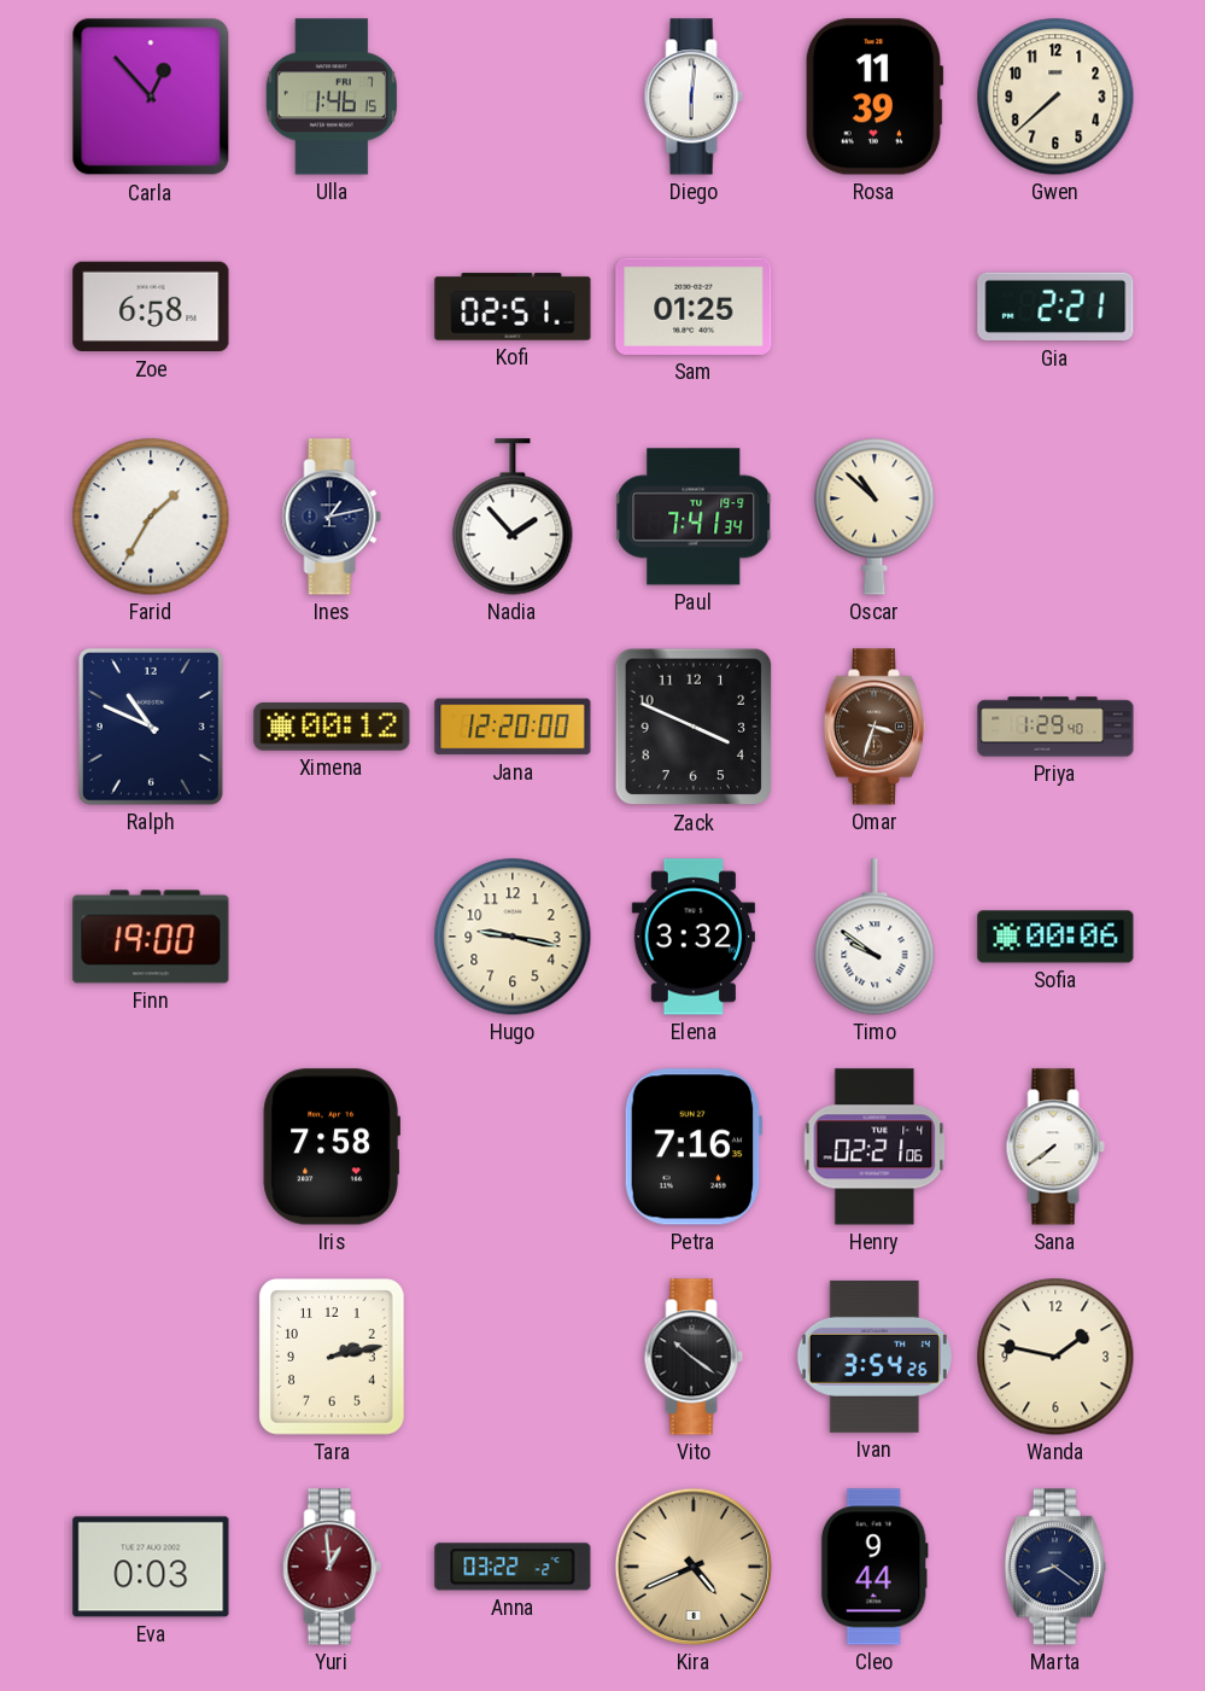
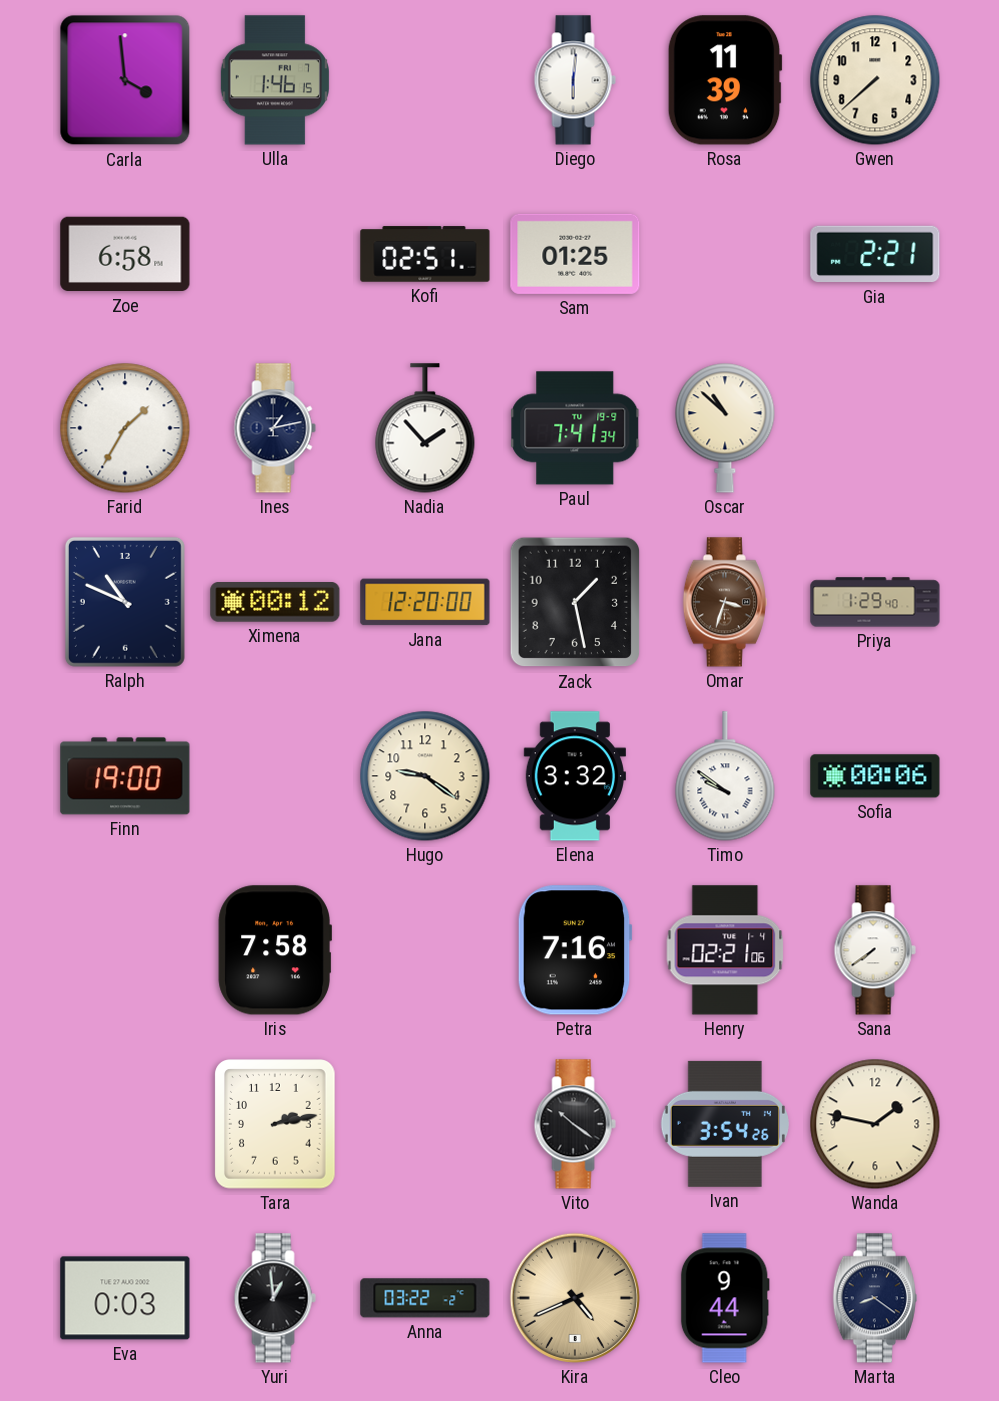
Carla: 12:53 -> 3:59
Zack: 3:49 -> 1:28
Hugo: 9:17 -> 9:21
Yuri dial: burgundy -> black
